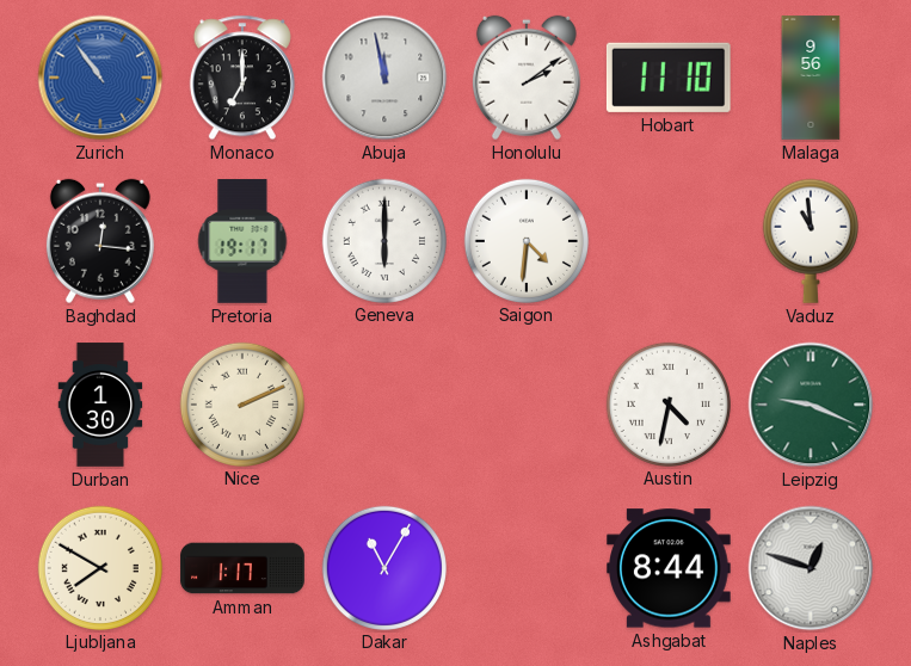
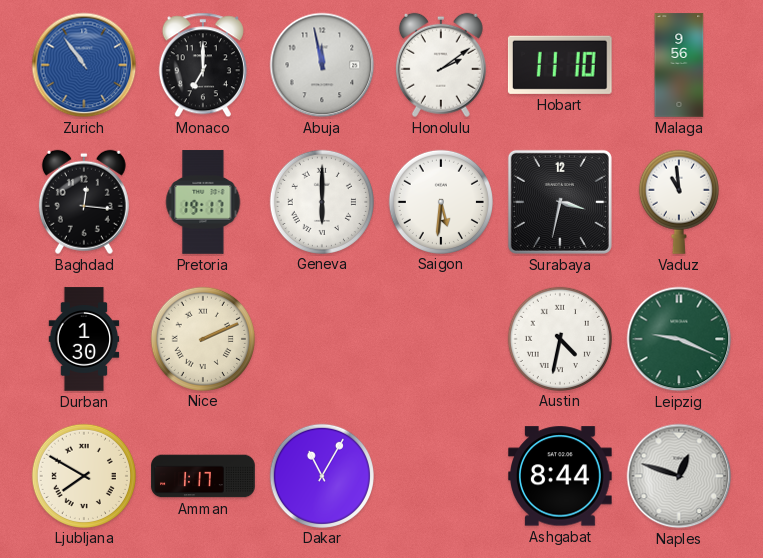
Saigon: 4:31 -> 5:31
Surabaya: none -> 3:32
